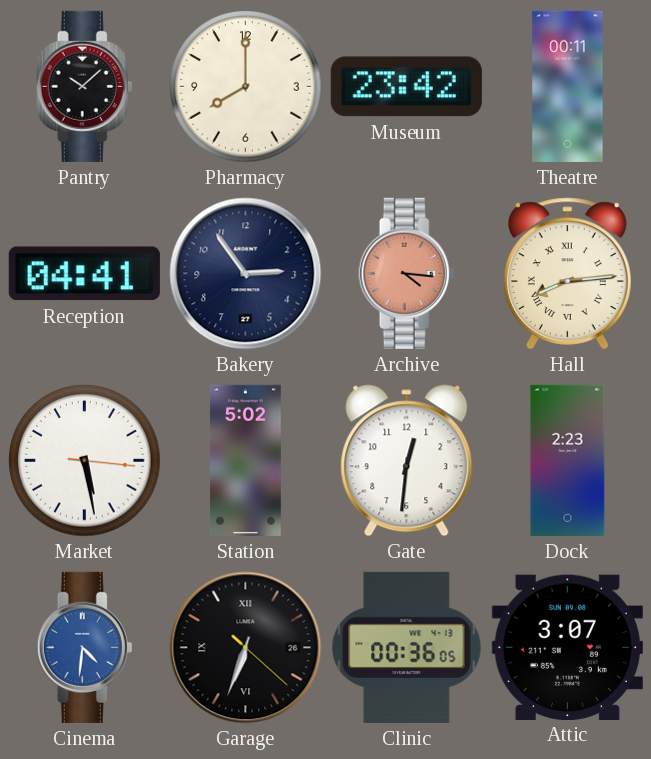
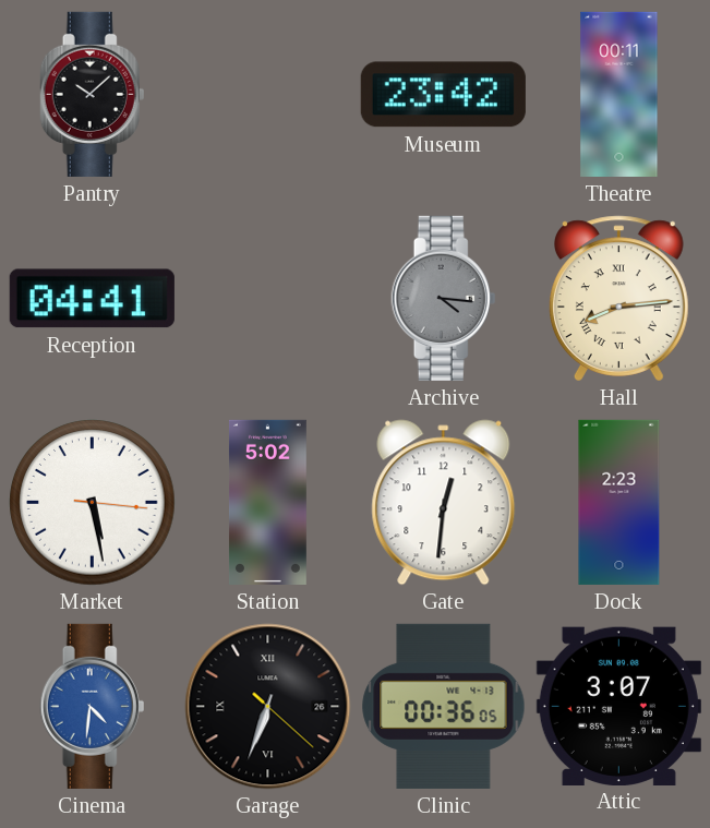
Pharmacy: 8:00 -> none
Bakery: 2:54 -> none
Archive dial: salmon -> grey
